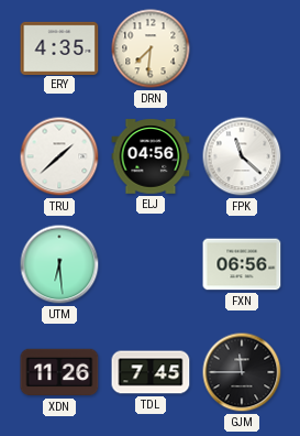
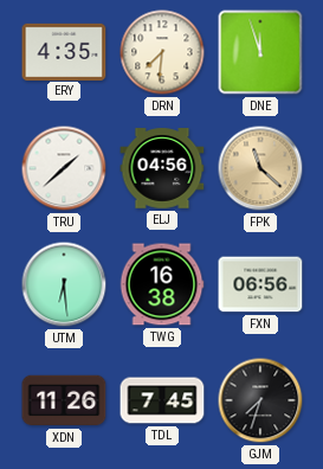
DNE: none -> 11:57
FPK dial: white -> champagne
TWG: none -> 16:38
GJM: 11:45 -> 7:33
